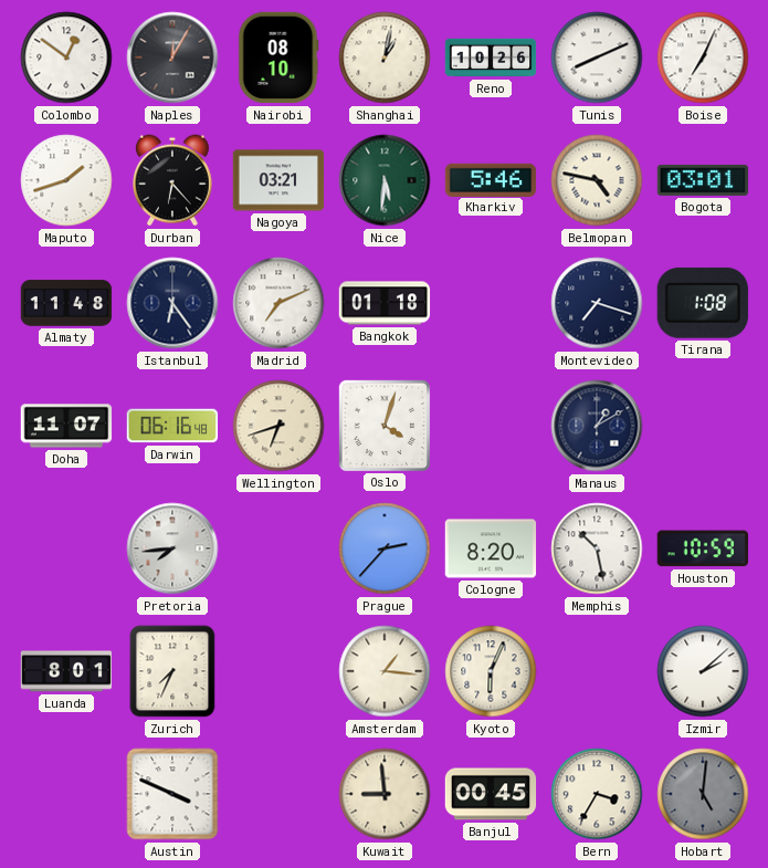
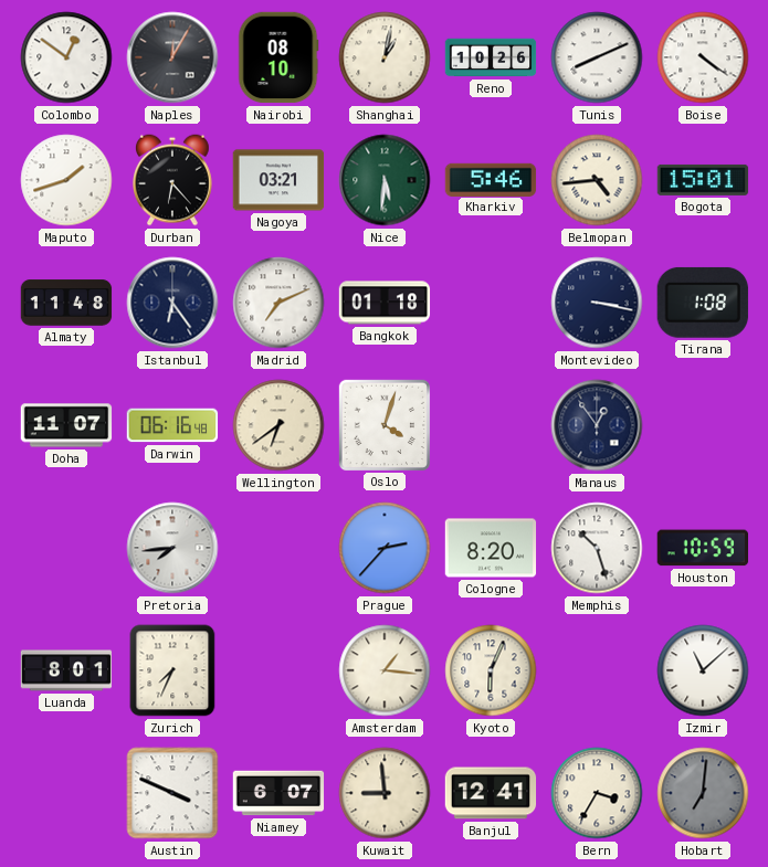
Boise: 7:04 -> 4:21
Belmopan: 4:47 -> 4:44
Bogota: 03:01 -> 15:01
Montevideo: 7:18 -> 3:17
Wellington: 6:42 -> 6:39
Manaus: 1:10 -> 12:54
Memphis: 10:28 -> 10:27
Izmir: 2:08 -> 11:08
Niamey: none -> 6:07
Banjul: 00:45 -> 12:41
Hobart: 5:01 -> 7:01
